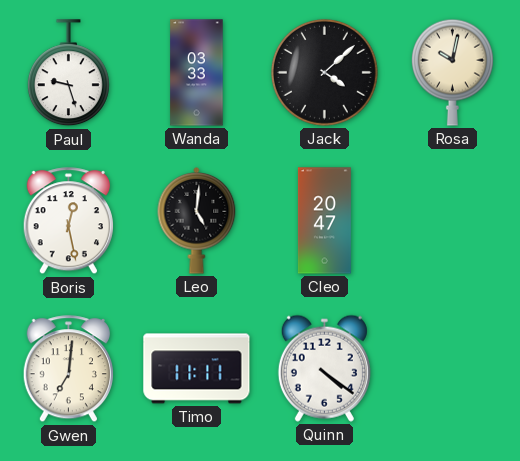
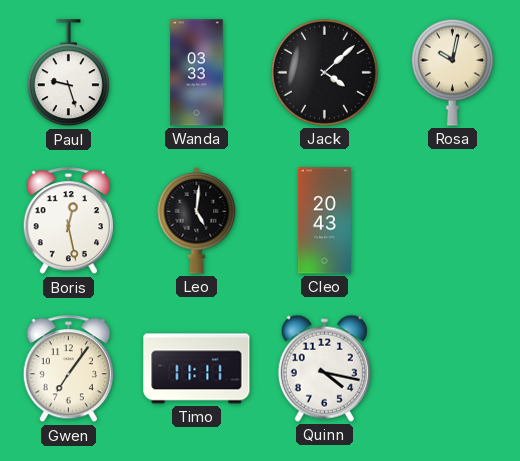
Cleo: 20:47 -> 20:43
Gwen: 7:01 -> 7:06
Quinn: 4:21 -> 4:17
